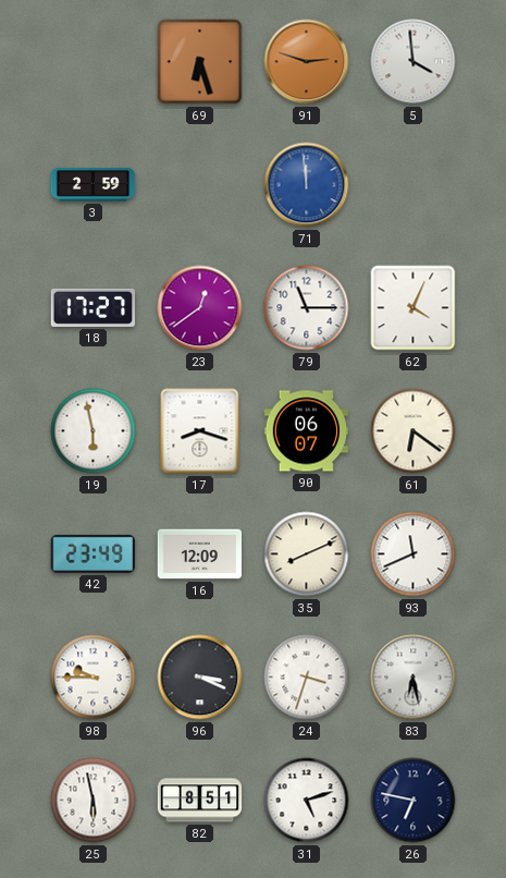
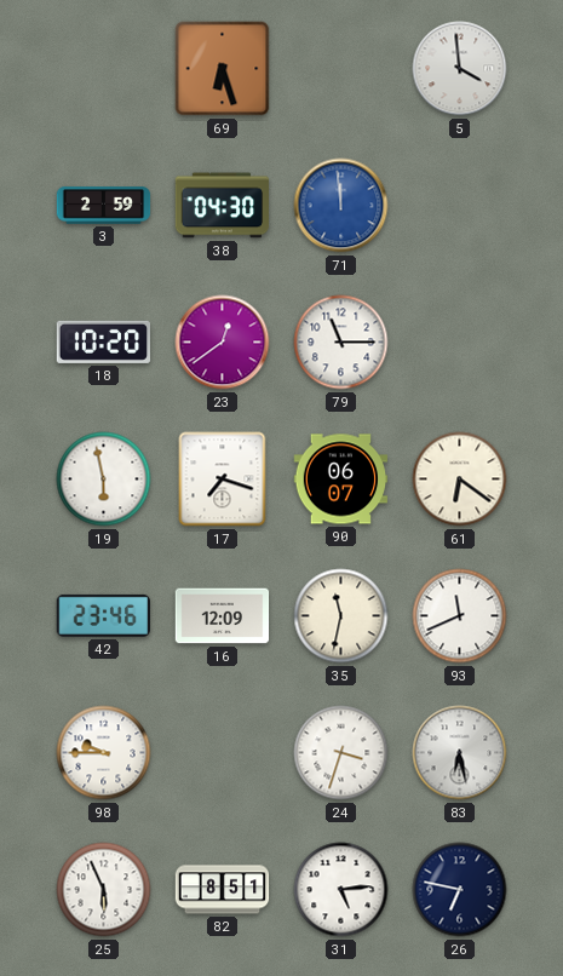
91: 2:48 -> none
38: none -> 04:30
18: 17:27 -> 10:20
62: 4:04 -> none
17: 8:18 -> 7:18
42: 23:49 -> 23:46
35: 8:11 -> 11:32
96: 3:19 -> none
25: 5:58 -> 5:56
31: 5:12 -> 5:14
